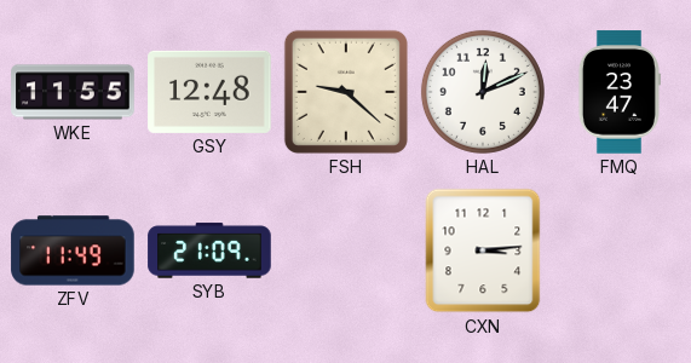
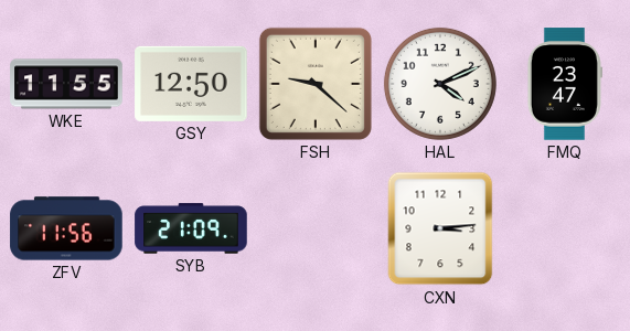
GSY: 12:48 -> 12:50
HAL: 12:11 -> 4:11
ZFV: 11:49 -> 11:56
